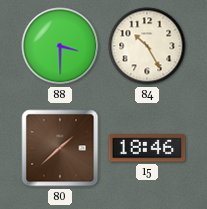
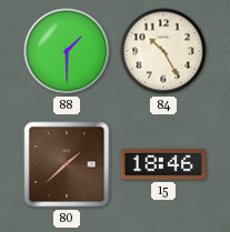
88: 3:30 -> 1:30
